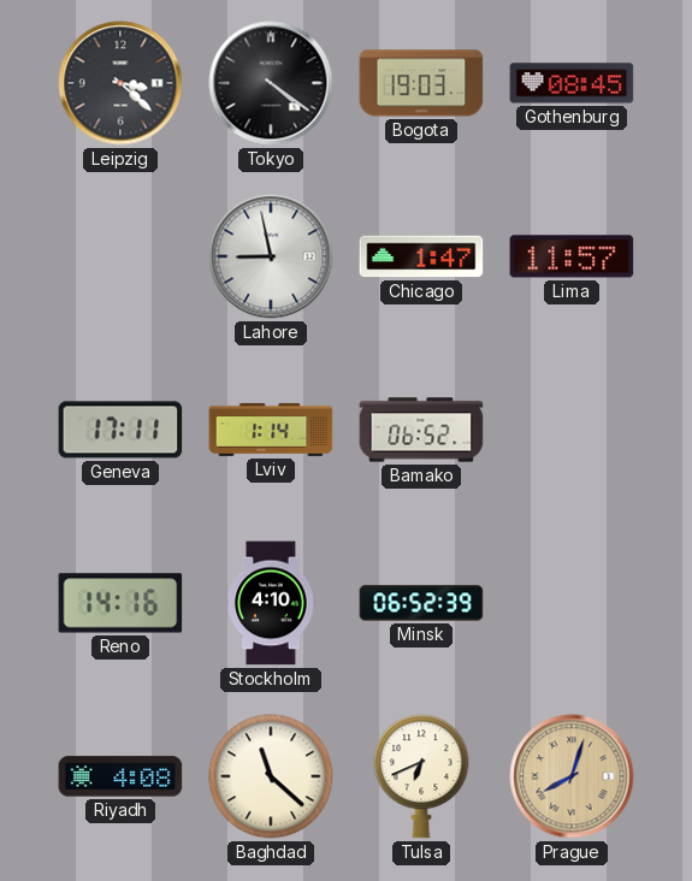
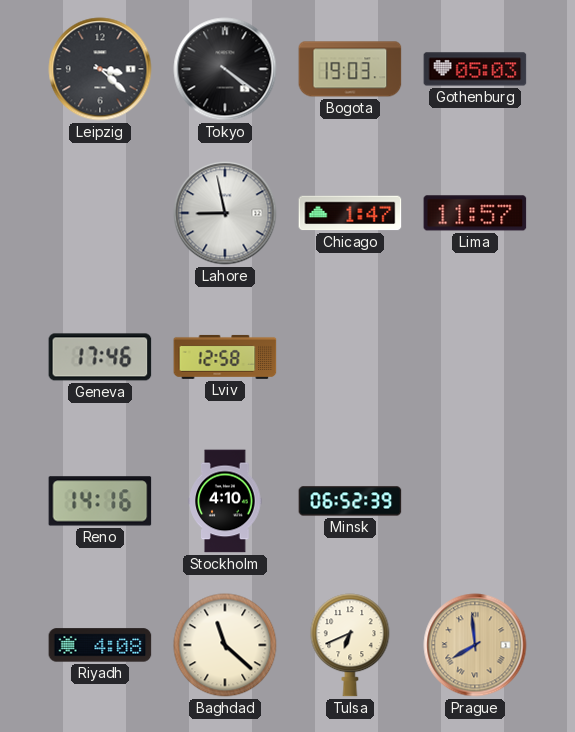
Gothenburg: 08:45 -> 05:03
Geneva: 17:11 -> 17:46
Lviv: 1:14 -> 12:58
Bamako: 06:52 -> none
Prague: 8:03 -> 7:59
